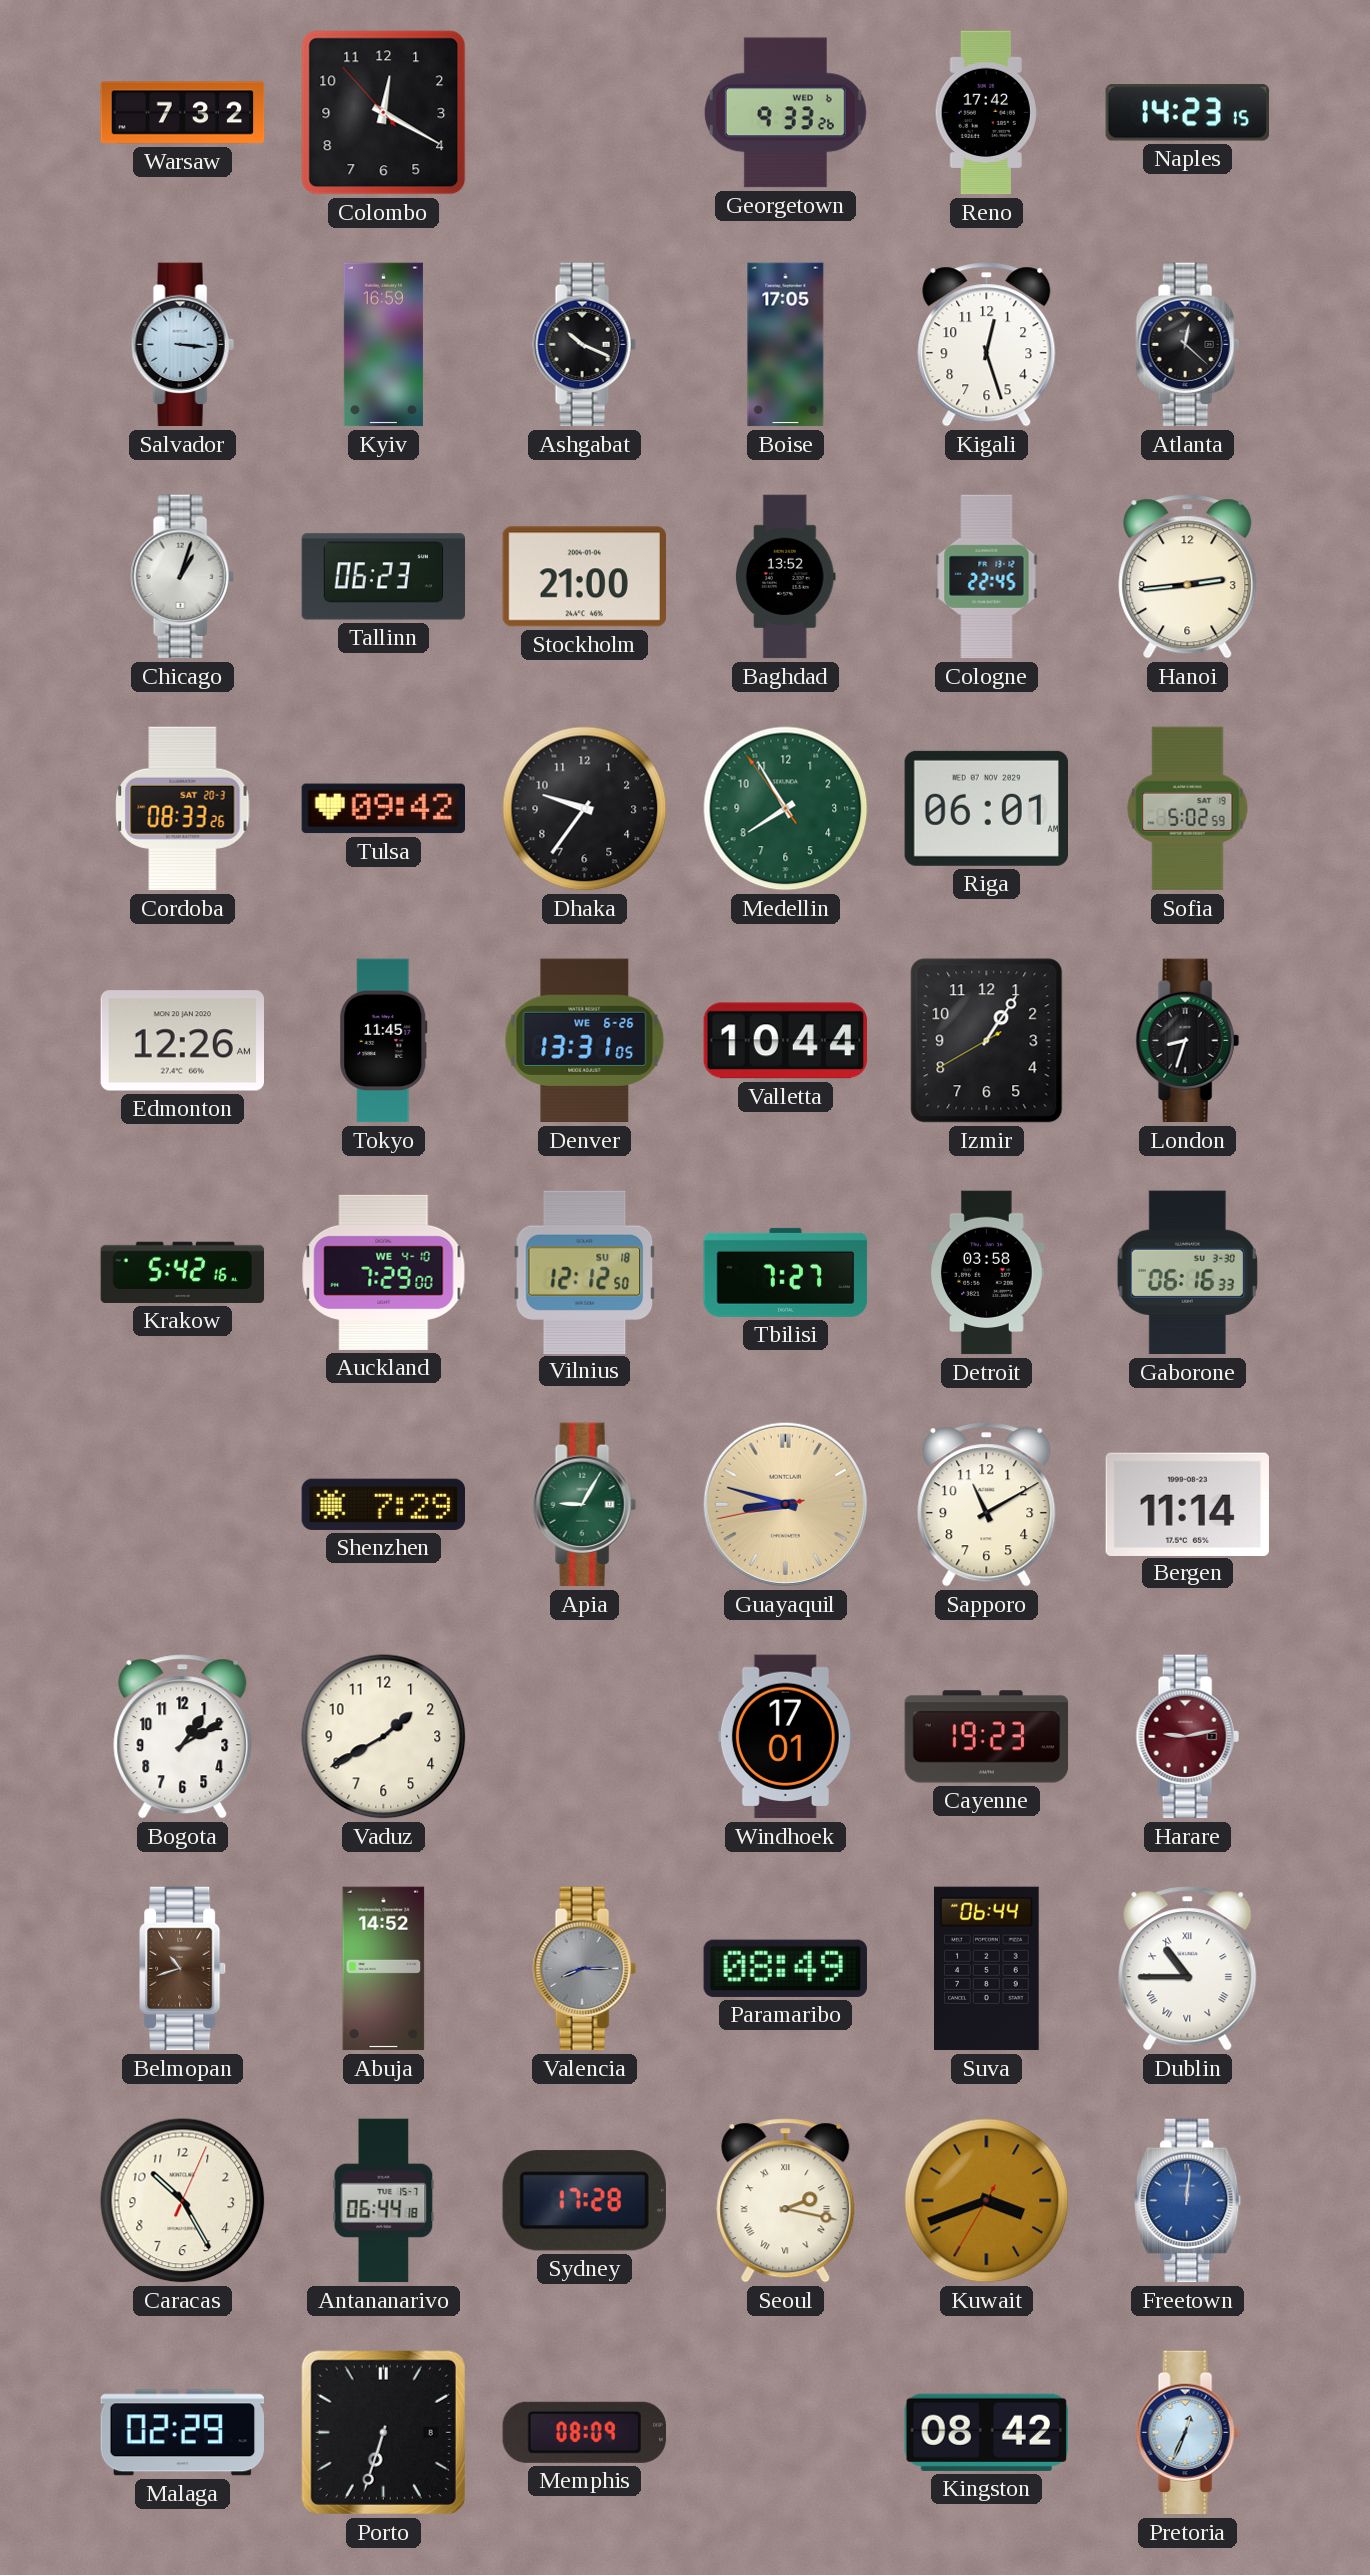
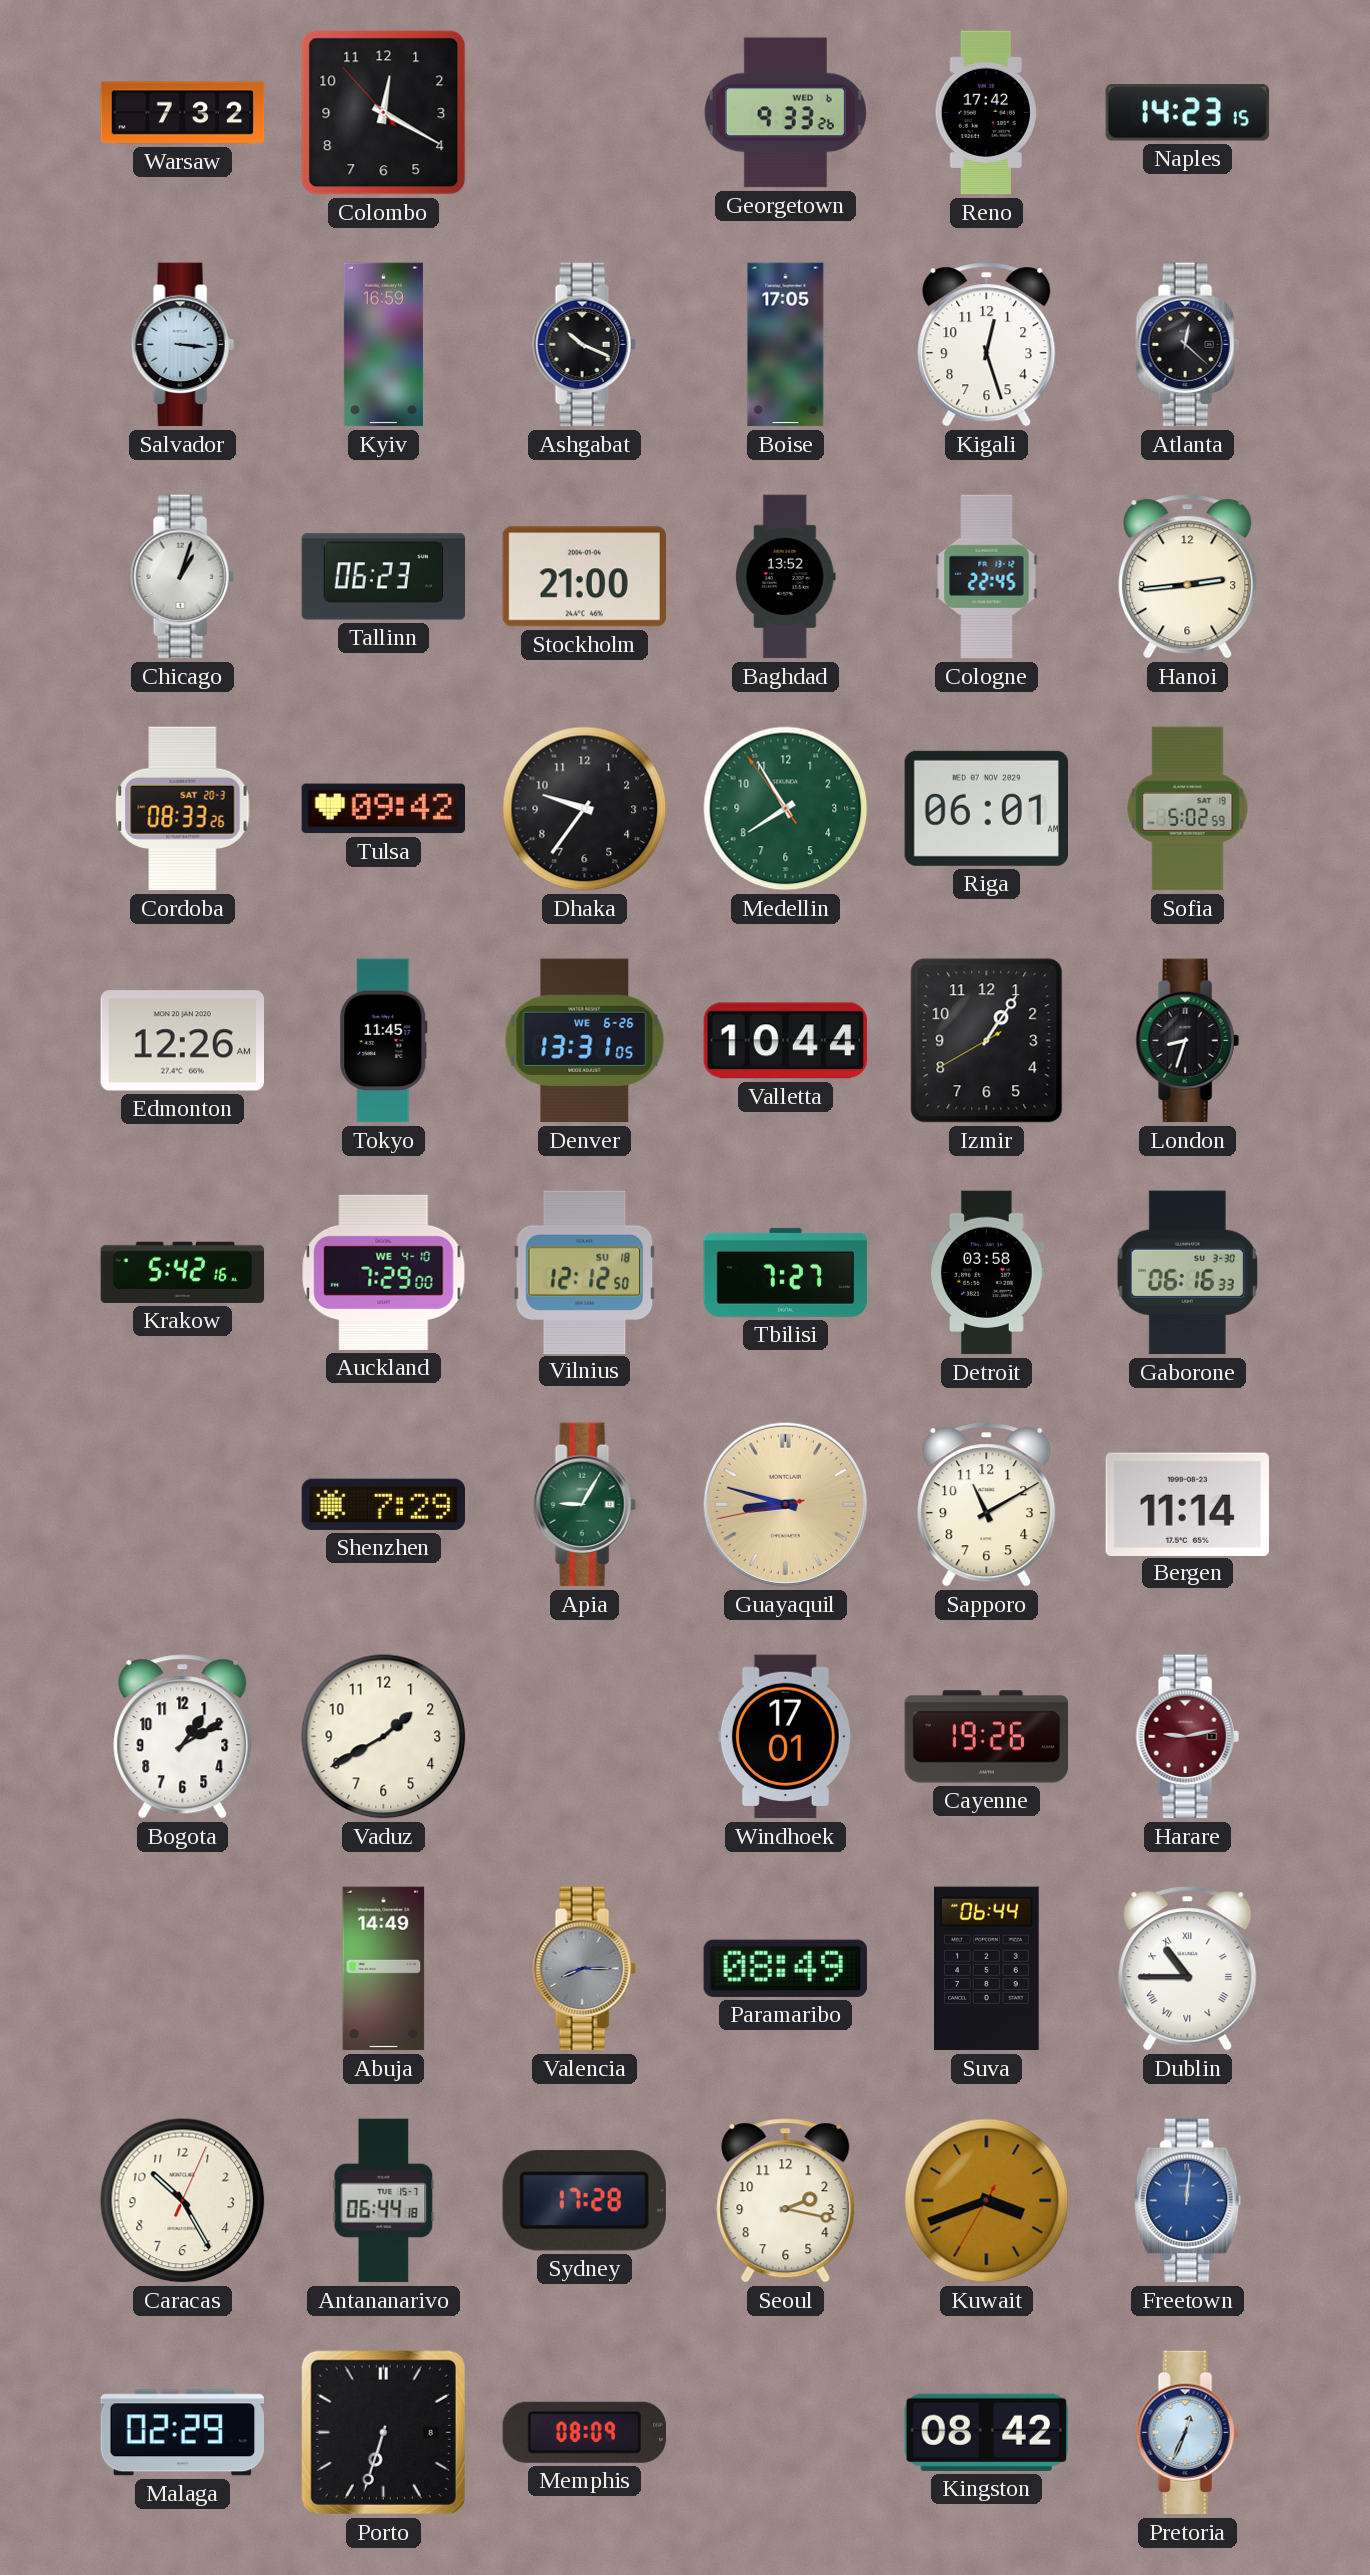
Cayenne: 19:23 -> 19:26
Belmopan: 10:42 -> none
Abuja: 14:52 -> 14:49
Seoul numerals: Roman -> Arabic
